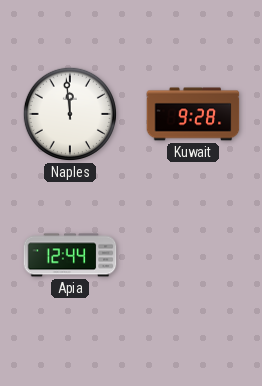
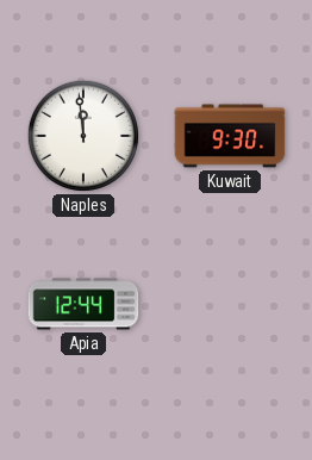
Kuwait: 9:28 -> 9:30
